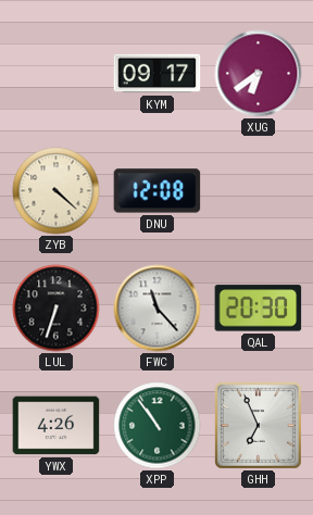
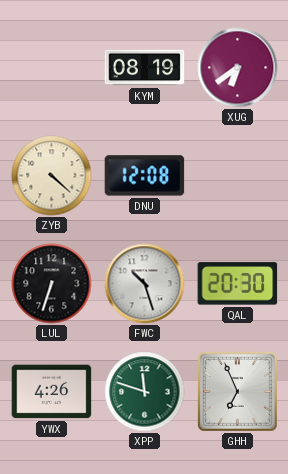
KYM: 09:17 -> 08:19
FWC: 11:23 -> 10:27
XPP: 10:54 -> 11:48
